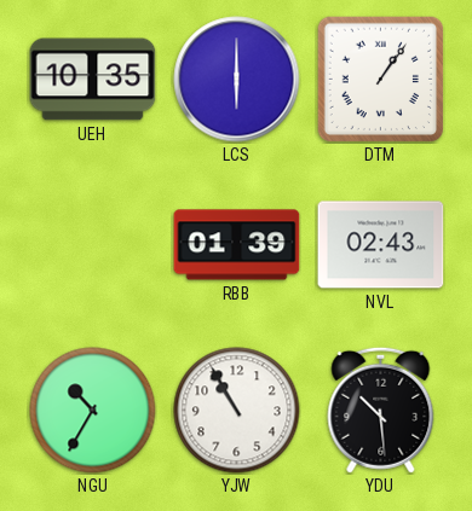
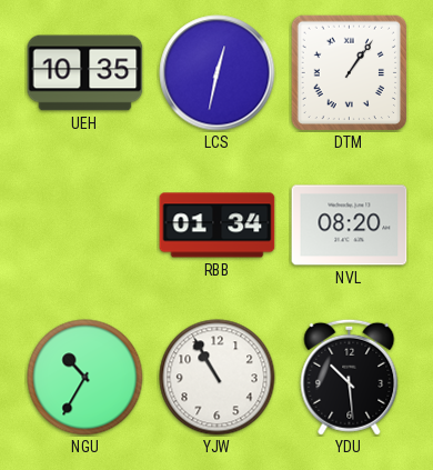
LCS: 6:00 -> 12:32
RBB: 01:39 -> 01:34
NVL: 02:43 -> 08:20
